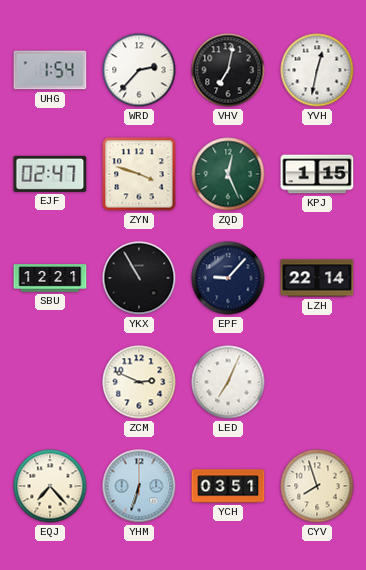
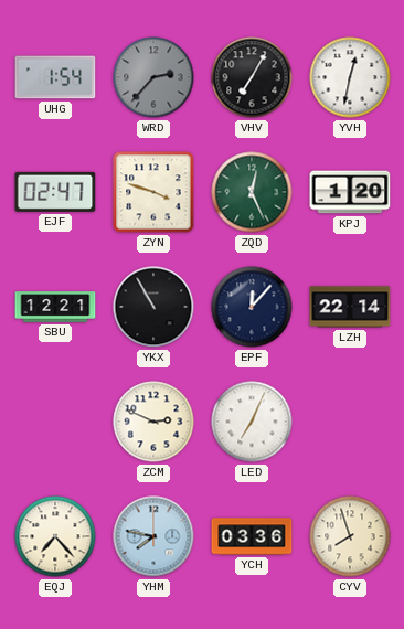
WRD dial: white -> grey
VHV: 7:02 -> 7:05
KPJ: 1:15 -> 1:20
EPF: 9:07 -> 12:07
YHM: 6:33 -> 7:47
YCH: 03:51 -> 03:36
